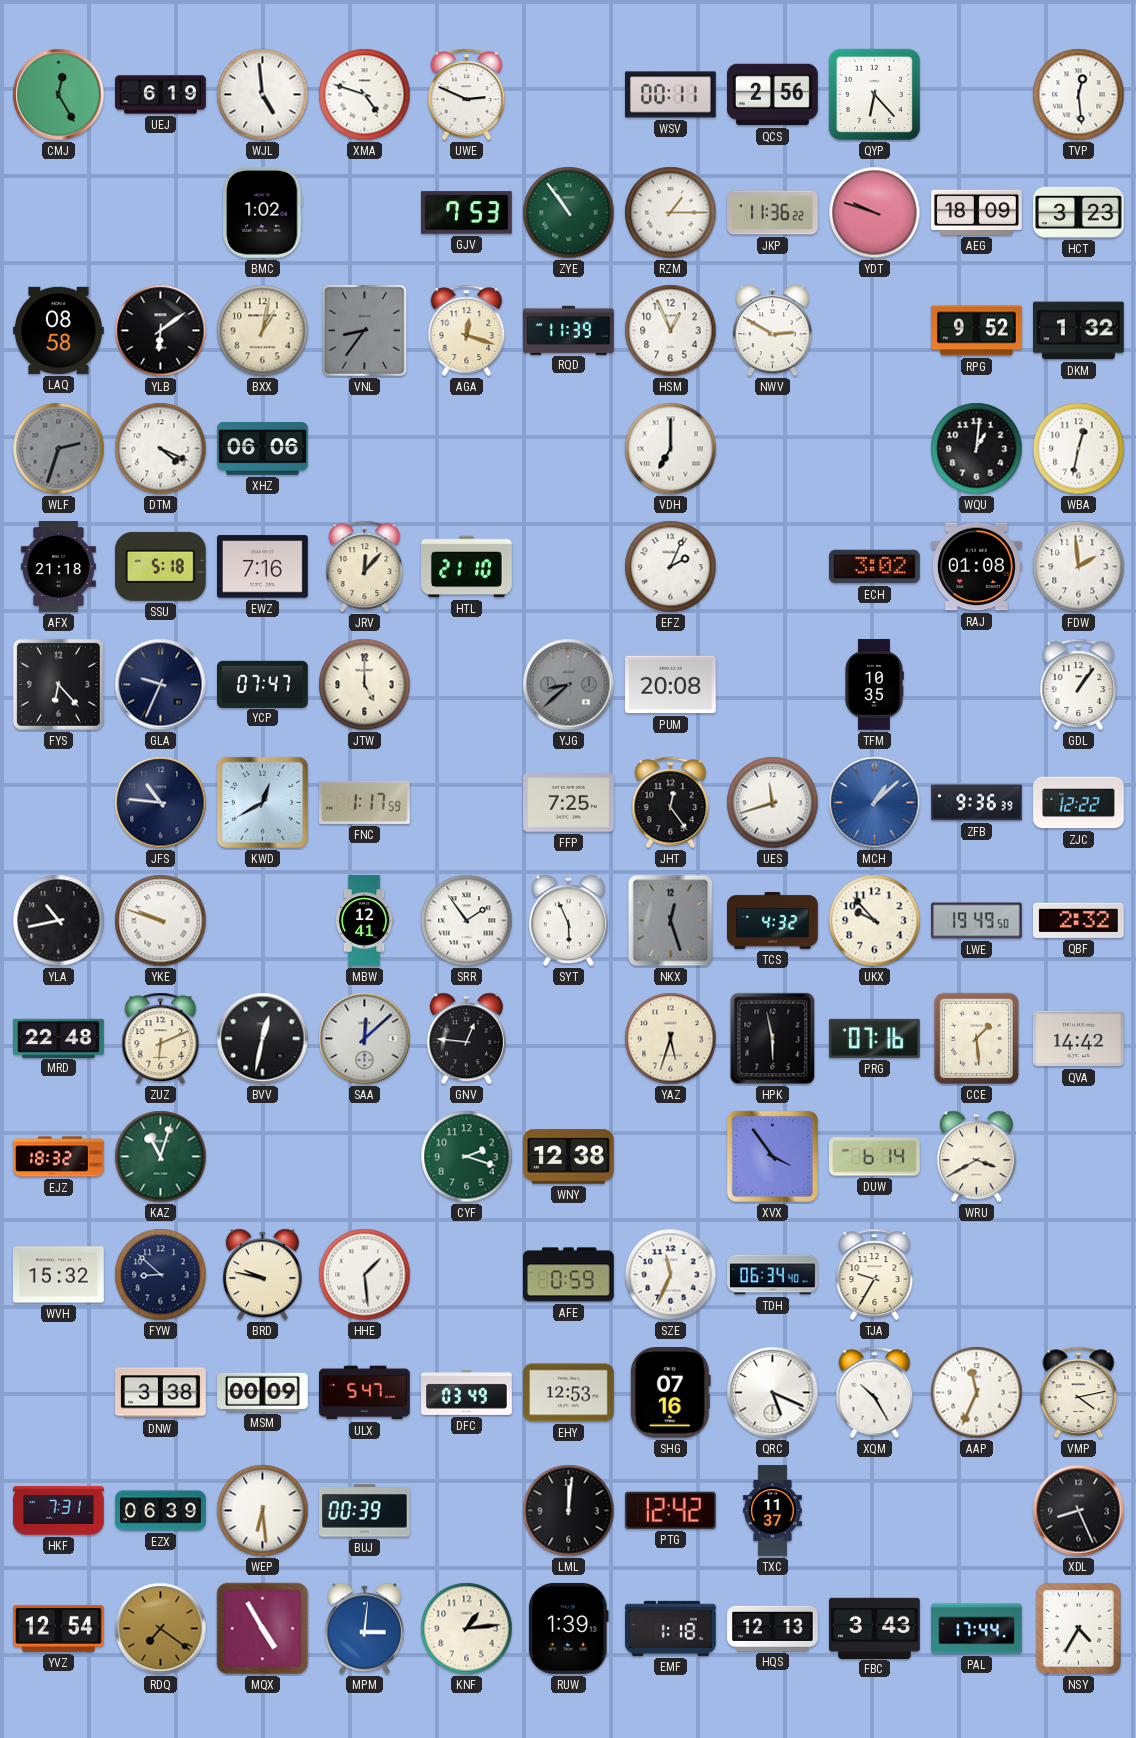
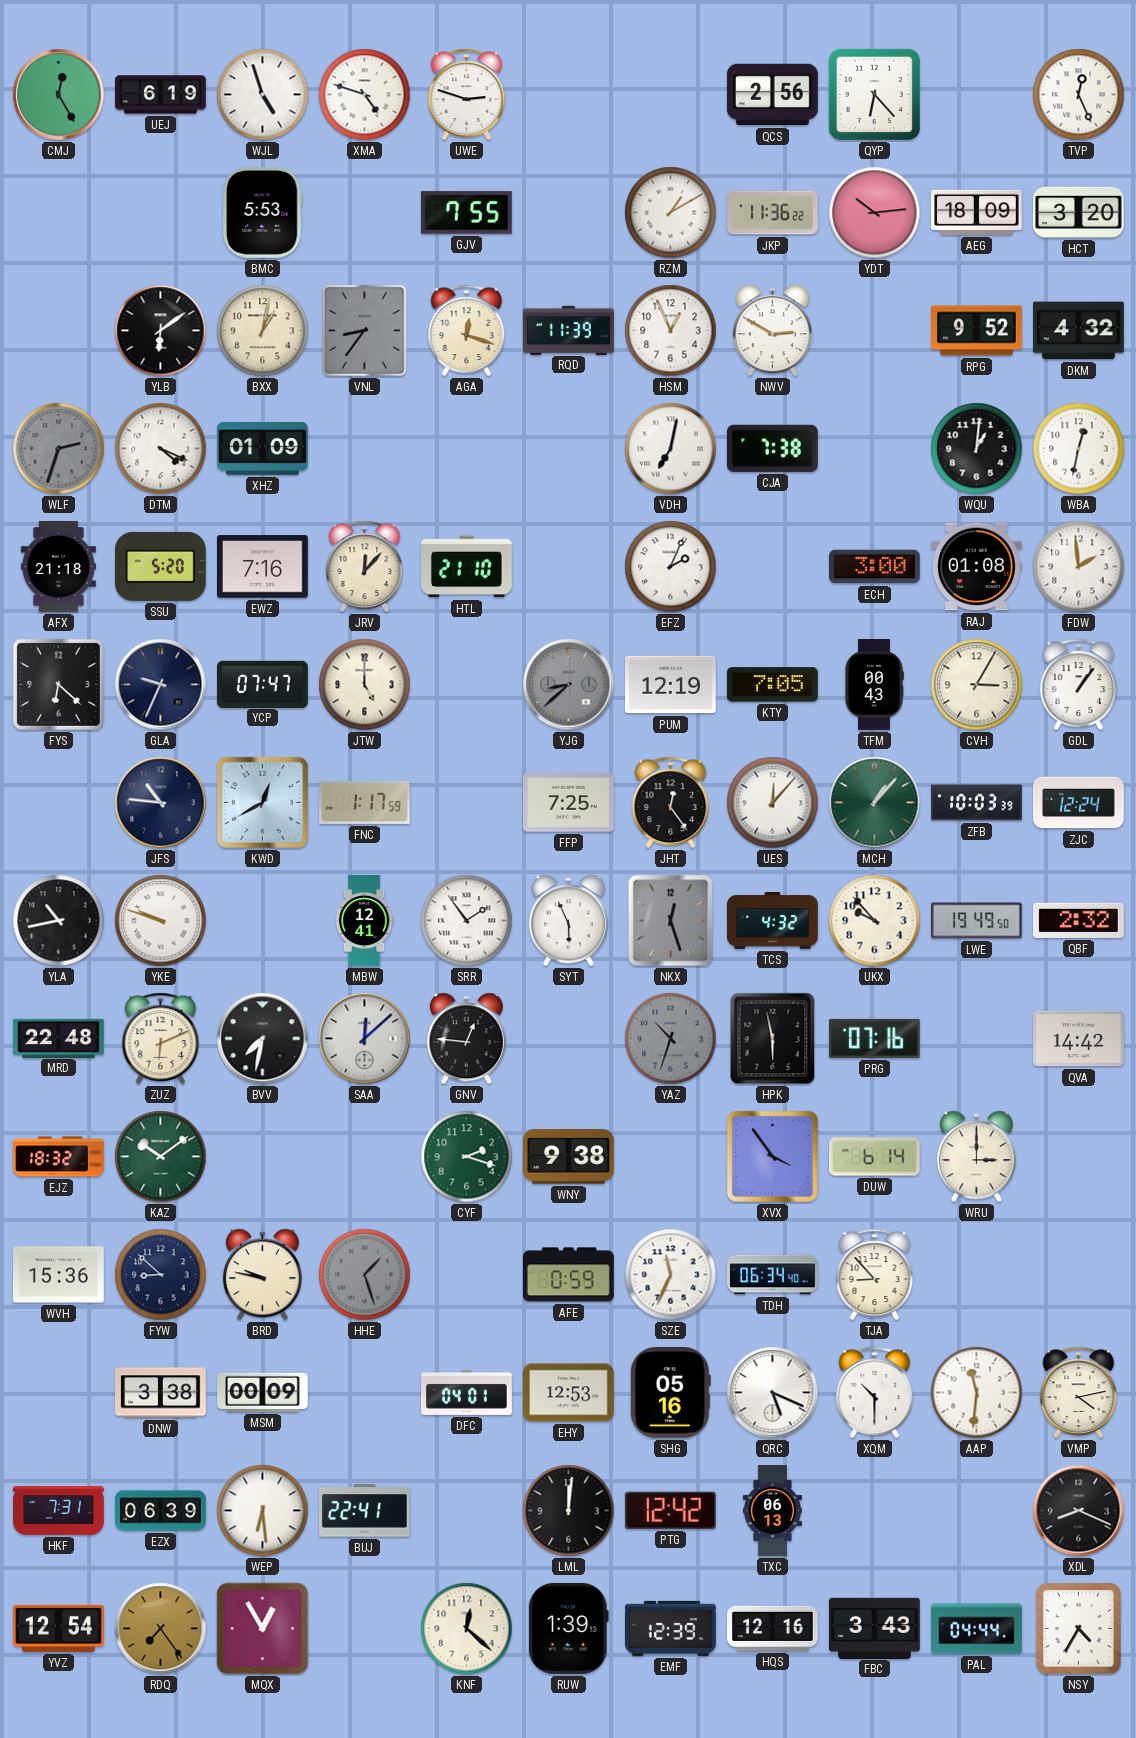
WJL: 4:59 -> 4:57
UWE: 2:49 -> 2:48
WSV: 00:11 -> none
TVP: 12:29 -> 12:26
BMC: 1:02 -> 5:53
GJV: 7:53 -> 7:55
ZYE: 10:54 -> none
RZM: 1:15 -> 1:10
YDT: 9:48 -> 10:14
HCT: 3:23 -> 3:20
LAQ: 08:58 -> none
DKM: 1:32 -> 4:32
XHZ: 06:06 -> 01:09
VDH: 7:00 -> 7:02
CJA: none -> 7:38
SSU: 5:18 -> 5:20
ECH: 3:02 -> 3:00
FYS: 6:23 -> 6:22
PUM: 20:08 -> 12:19
KTY: none -> 7:05
TFM: 10:35 -> 00:43
CVH: none -> 3:05
UES: 11:42 -> 12:07
MCH: 1:08 -> 1:07
MCH dial: blue -> green
ZFB: 9:36 -> 10:03
ZJC: 12:22 -> 12:24
BVV: 12:32 -> 7:32
YAZ: 5:33 -> 10:33
YAZ dial: cream -> grey
CCE: 1:29 -> none
KAZ: 11:03 -> 10:09
WNY: 12:38 -> 9:38
WRU: 3:40 -> 3:00
WVH: 15:32 -> 15:36
HHE: 1:29 -> 1:27
HHE dial: white -> grey
TJA: 9:35 -> 8:53
ULX: 5:47 -> none
DFC: 03:49 -> 04:01
SHG: 07:16 -> 05:16
XQM: 10:25 -> 10:30
AAP: 11:34 -> 11:31
BUJ: 00:39 -> 22:41
TXC: 11:37 -> 06:13
XDL: 8:26 -> 8:19
RDQ: 7:21 -> 7:24
MQX: 4:55 -> 12:55
MPM: 3:01 -> none
KNF: 1:14 -> 12:22
EMF: 1:18 -> 12:39
HQS: 12:13 -> 12:16
PAL: 17:44 -> 04:44
